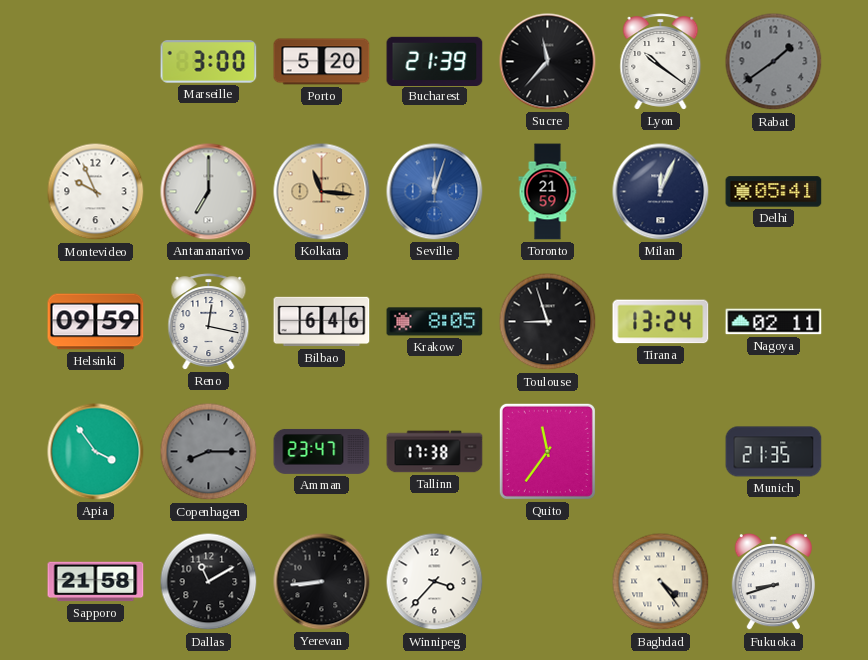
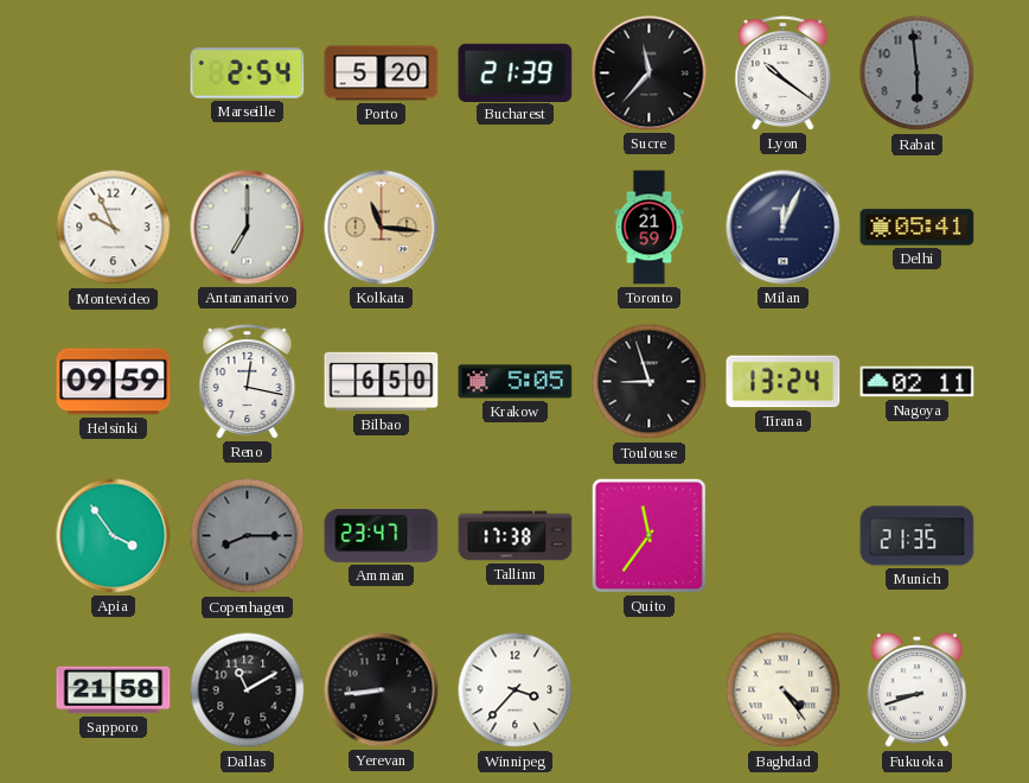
Marseille: 3:00 -> 2:54
Rabat: 1:39 -> 5:59
Seville: 12:03 -> none
Bilbao: 6:46 -> 6:50
Krakow: 8:05 -> 5:05
